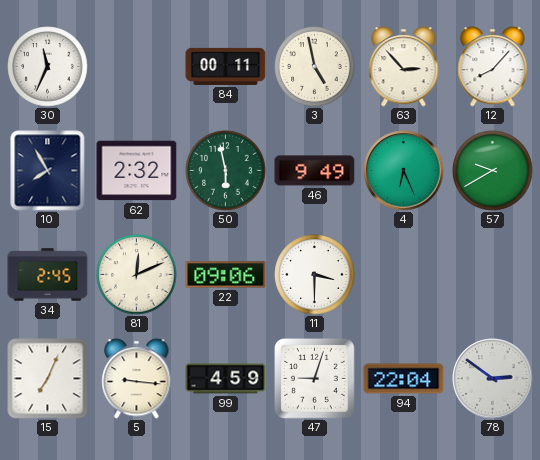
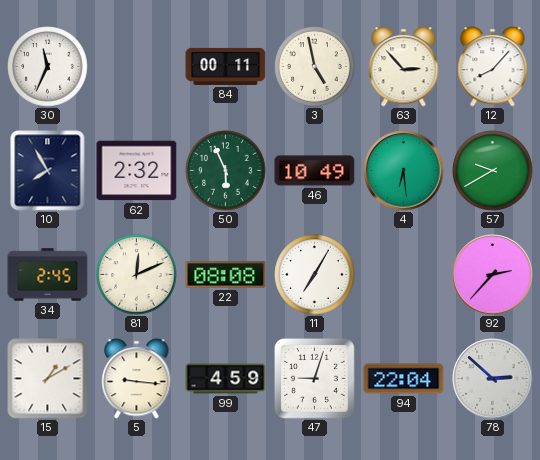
50: 5:58 -> 5:56
46: 9:49 -> 10:49
4: 6:26 -> 6:29
22: 09:06 -> 08:08
11: 3:30 -> 7:05
92: none -> 2:37
15: 7:04 -> 1:10
78: 2:51 -> 2:52
